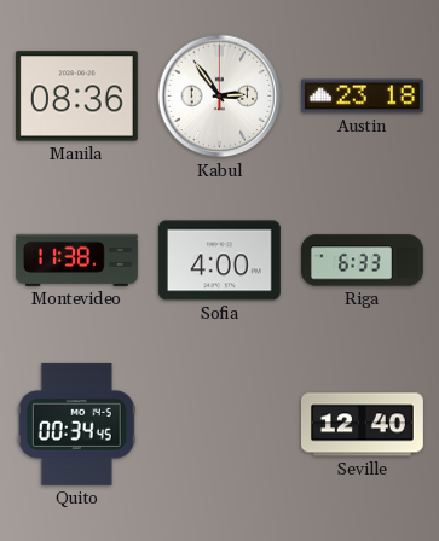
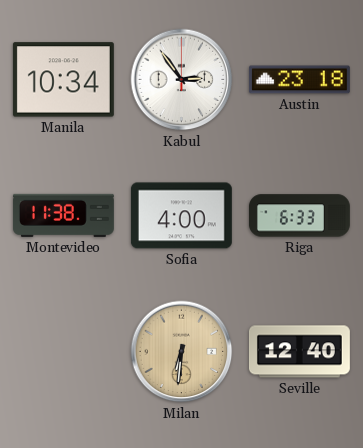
Manila: 08:36 -> 10:34
Quito: 00:34 -> none
Milan: none -> 6:31
